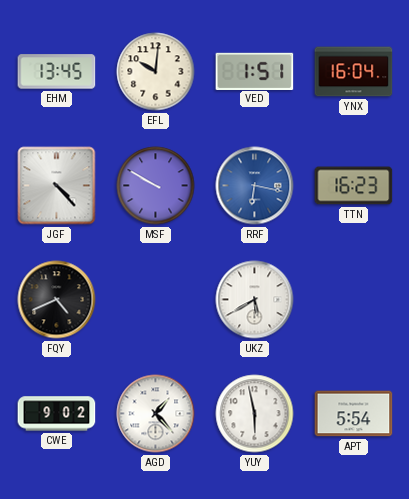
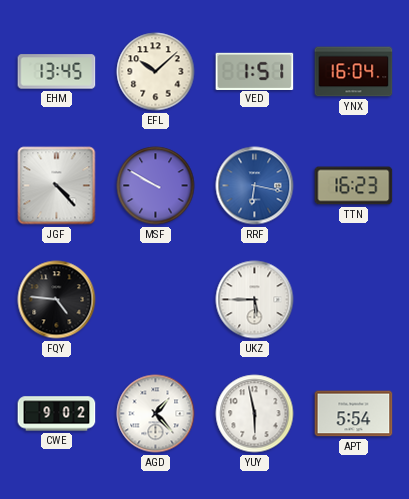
EFL: 10:01 -> 10:08
FQY: 4:41 -> 4:46
UKZ: 5:40 -> 5:45
